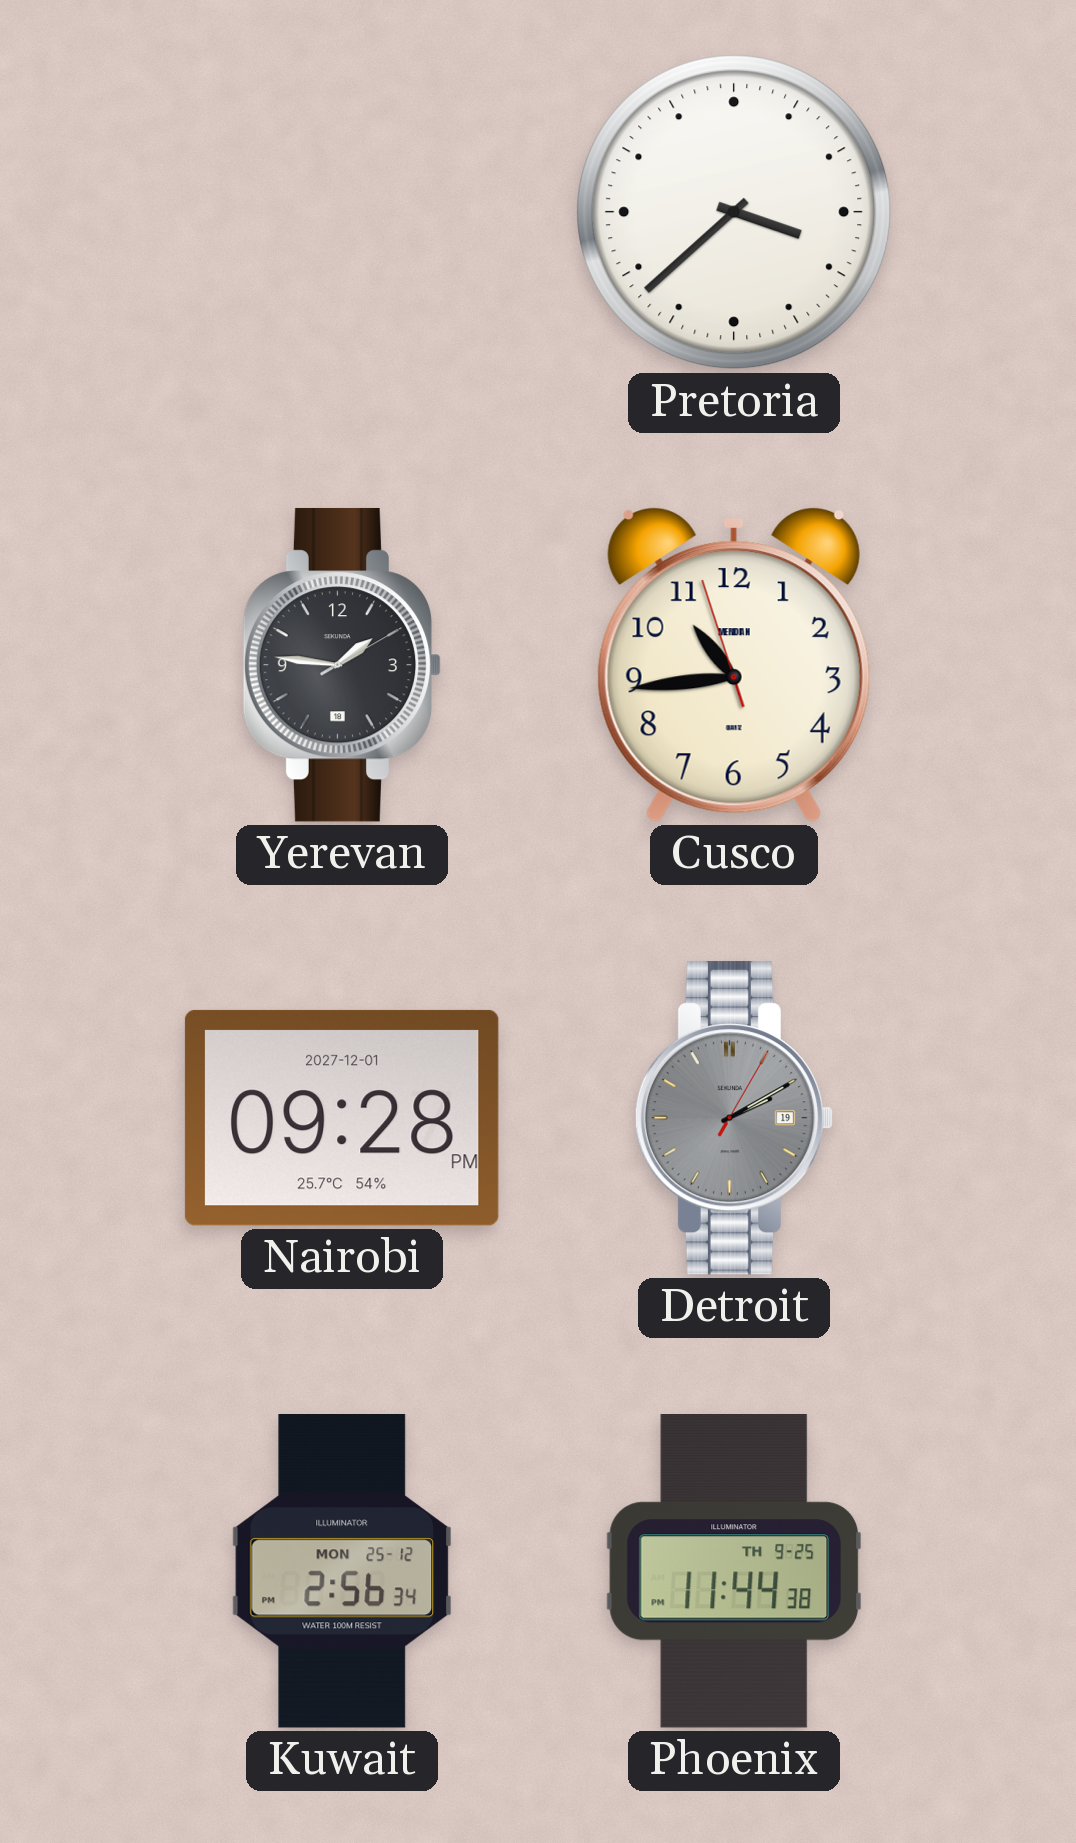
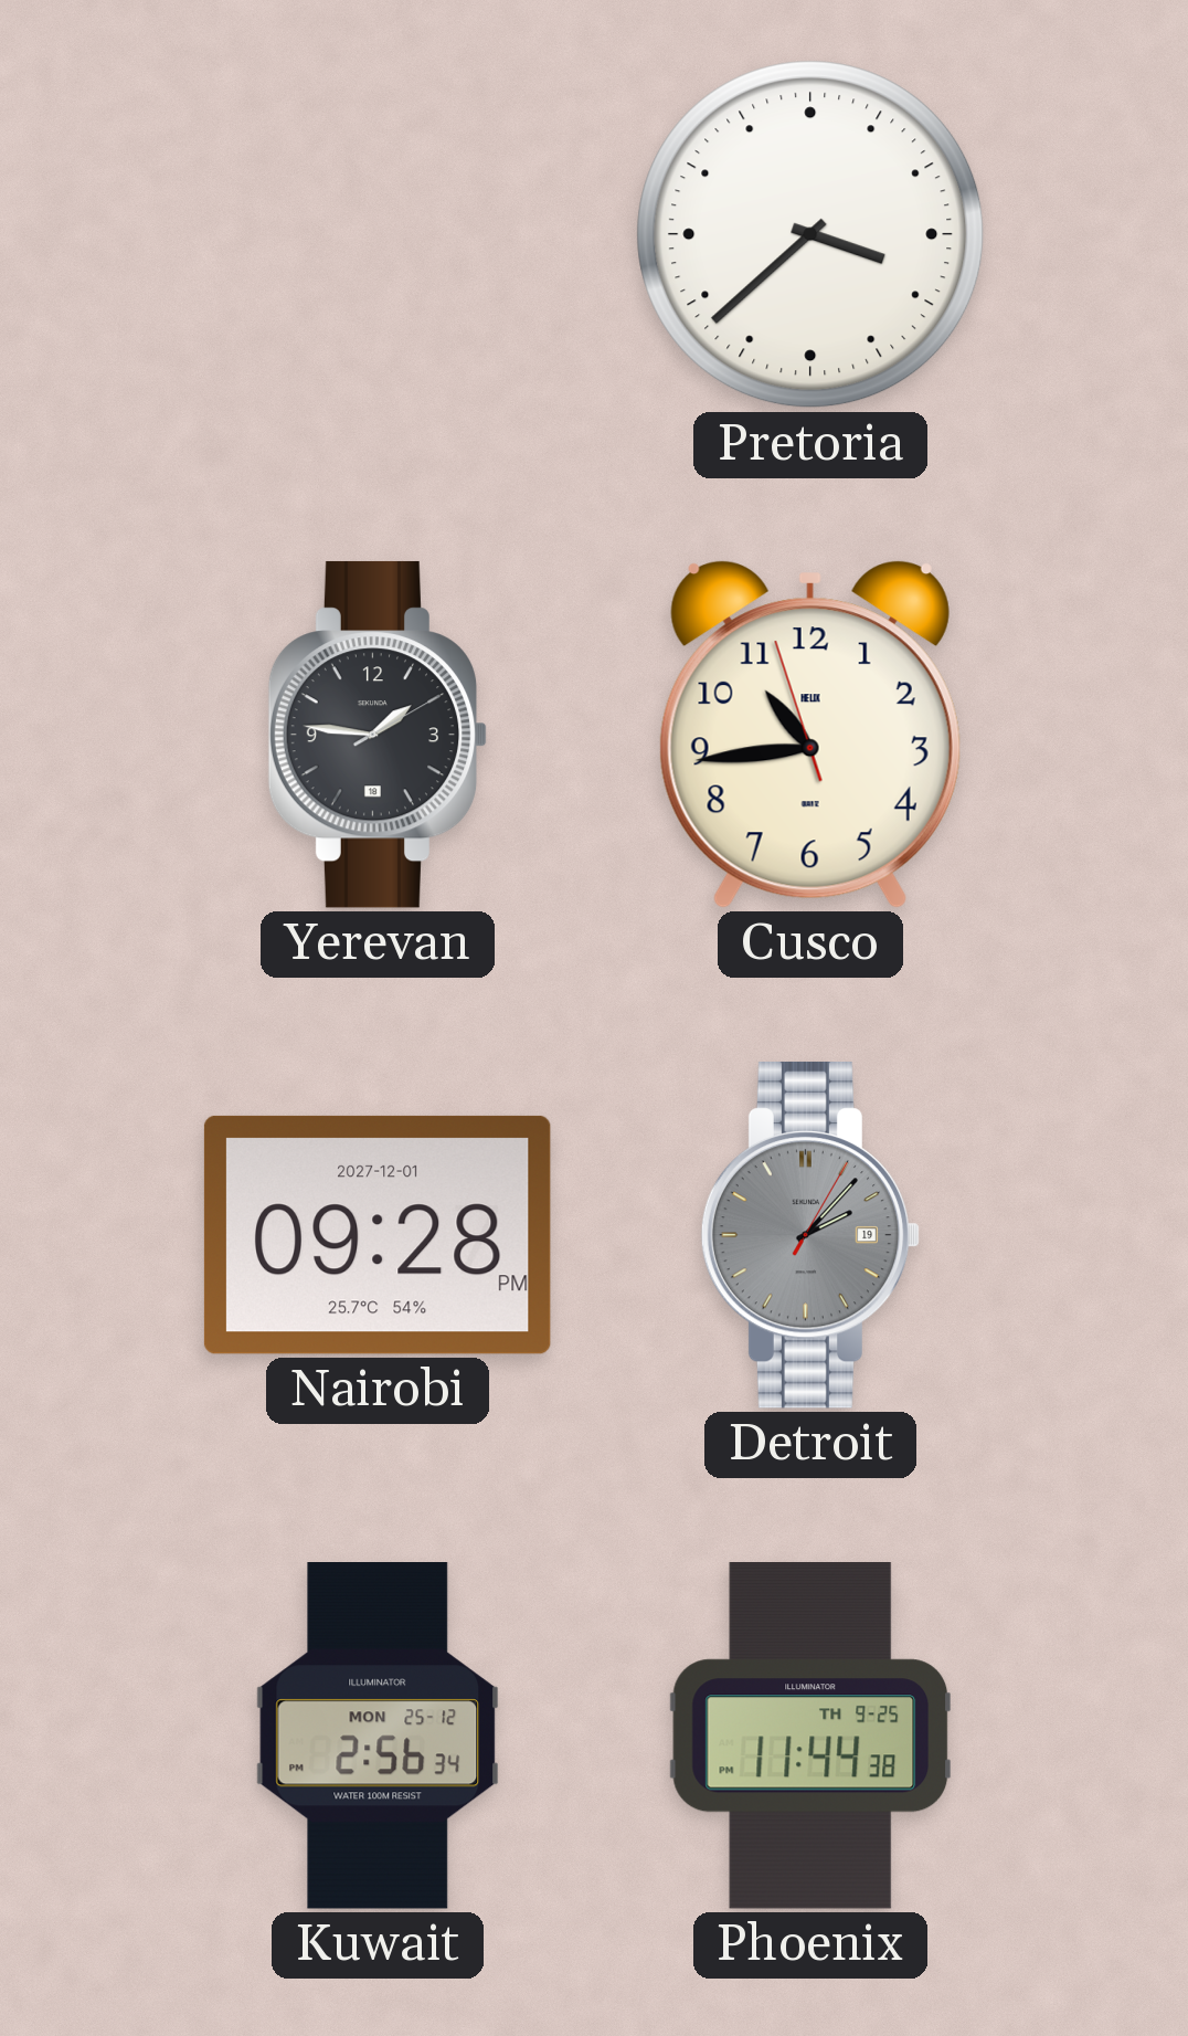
Cusco brand: MERIDIAN -> HELIX
Detroit: 2:10 -> 2:07
